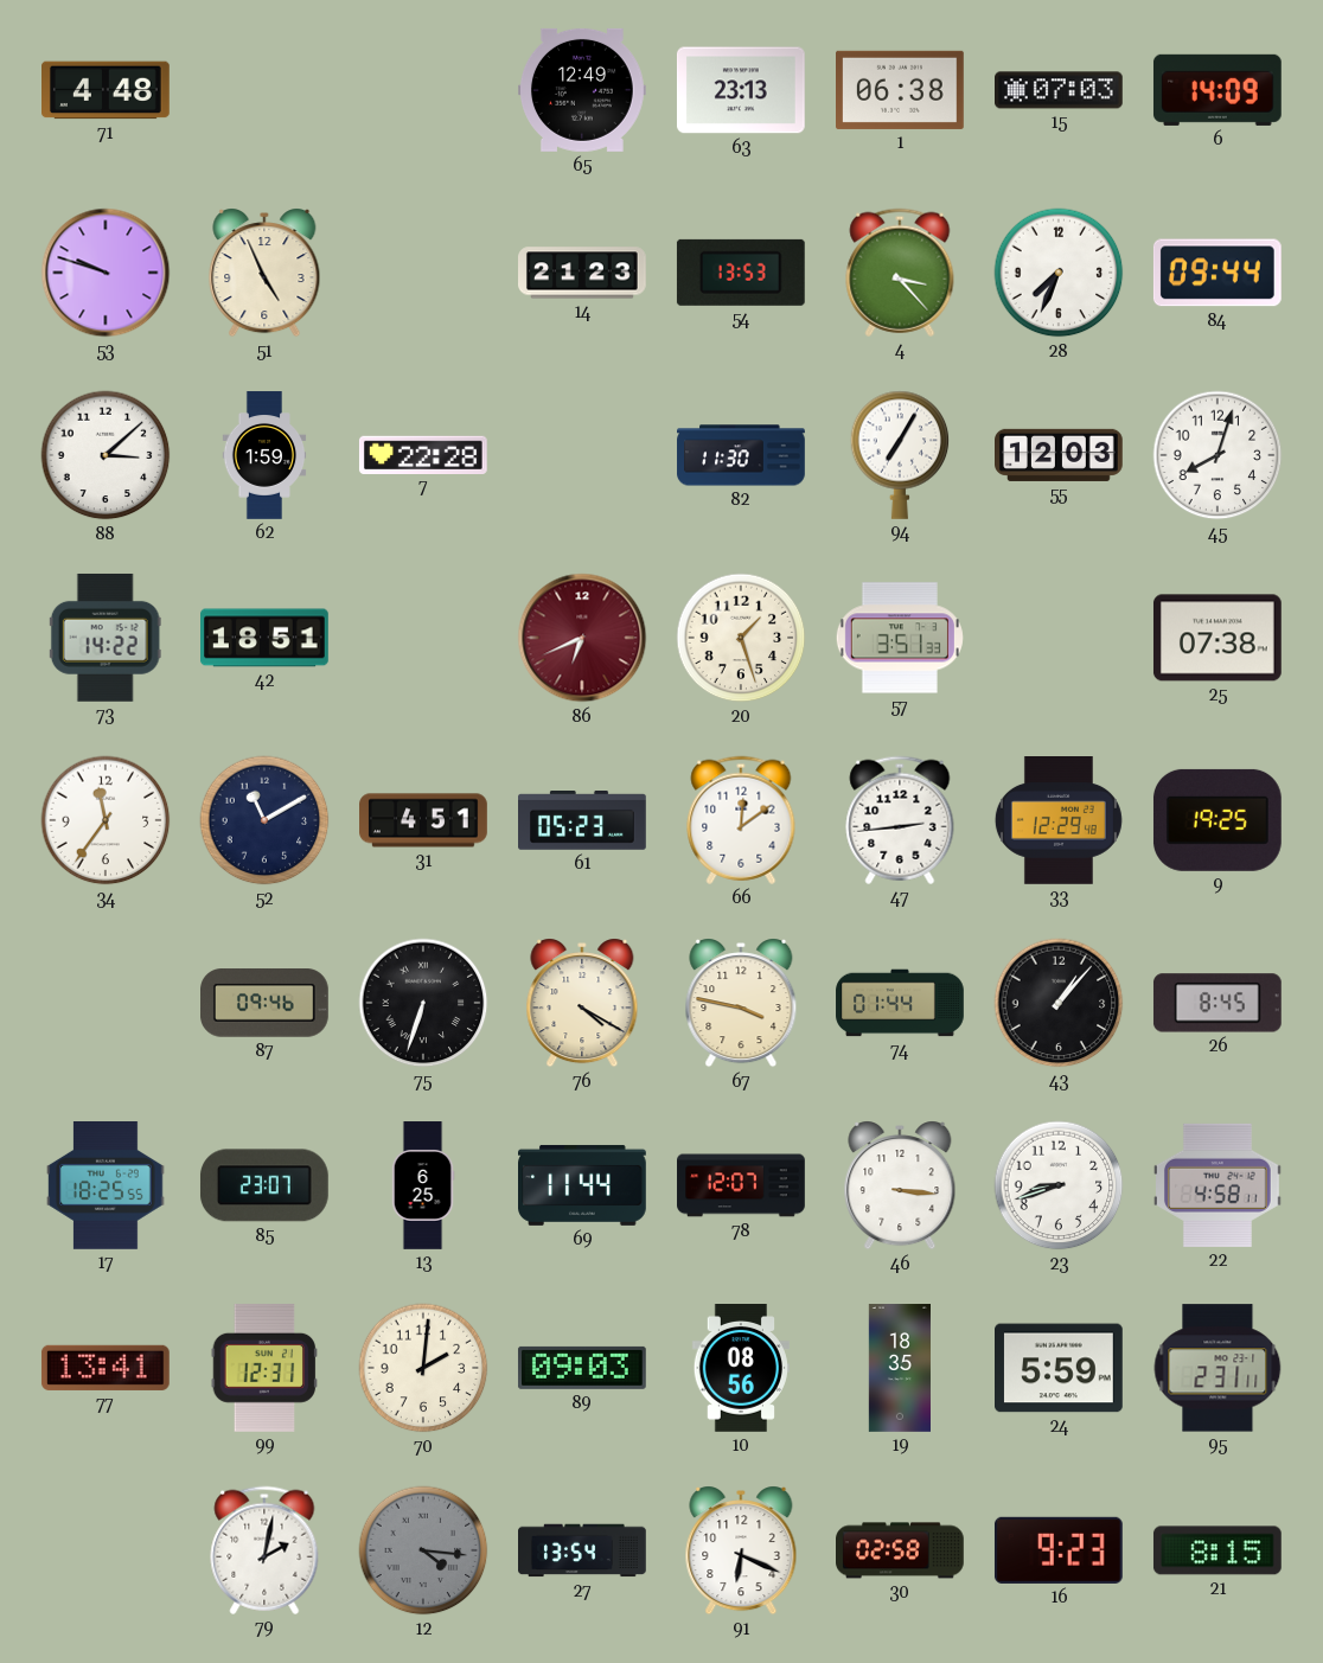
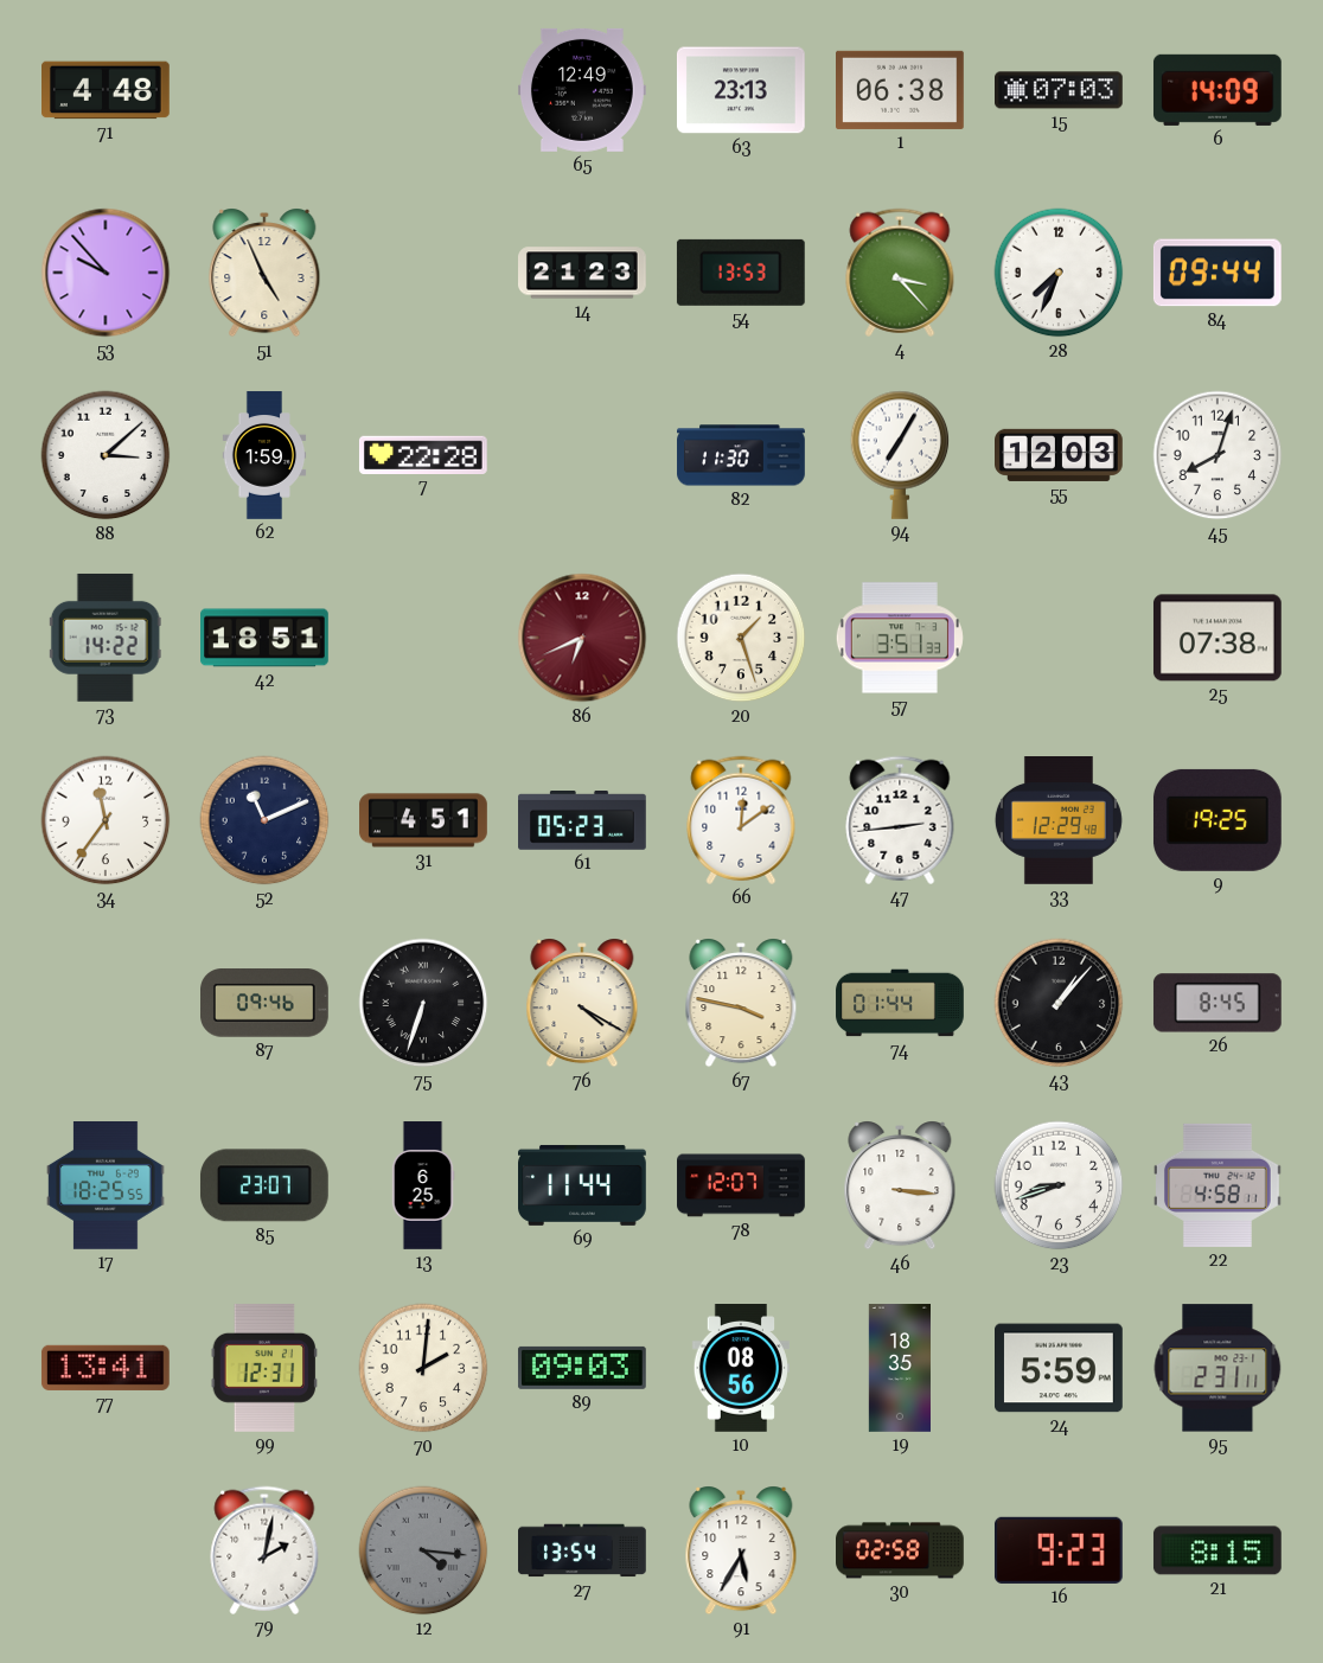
53: 9:48 -> 9:53
52: 11:10 -> 11:11
91: 6:19 -> 5:35
